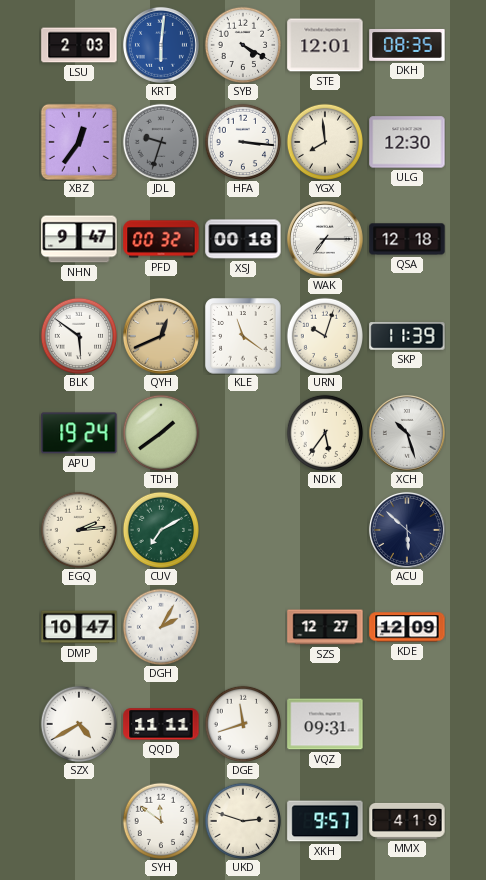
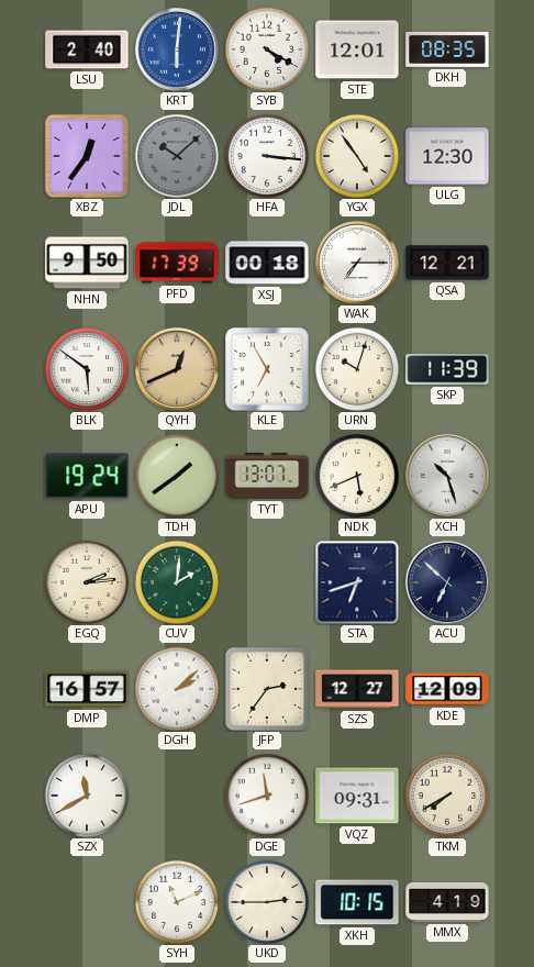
LSU: 2:03 -> 2:40
JDL: 9:33 -> 10:08
YGX: 7:59 -> 4:54
NHN: 9:47 -> 9:50
PFD: 00:32 -> 17:39
QSA: 12:18 -> 12:21
KLE: 11:21 -> 6:55
TYT: none -> 13:07
NDK: 5:36 -> 5:41
CUV: 7:10 -> 2:01
STA: none -> 6:42
ACU: 5:52 -> 6:52
DMP: 10:47 -> 16:57
DGH: 2:05 -> 2:08
JFP: none -> 2:36
SZX: 4:40 -> 11:40
QQD: 11:11 -> none
TKM: none -> 7:40
SYH: 11:51 -> 11:11
UKD: 2:48 -> 2:45
XKH: 9:57 -> 10:15
